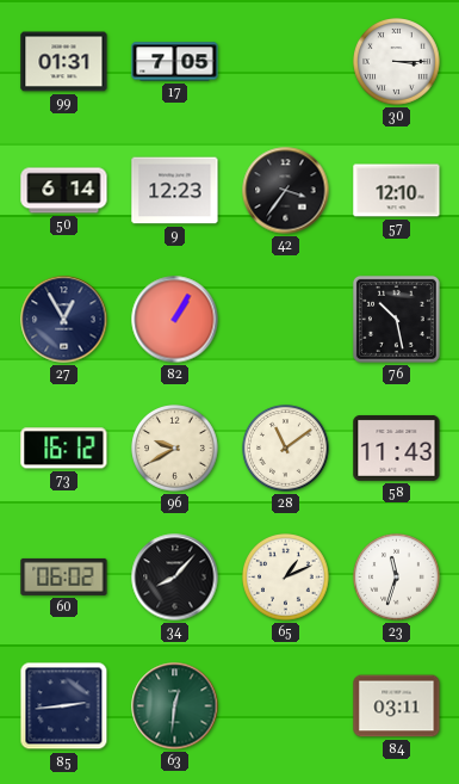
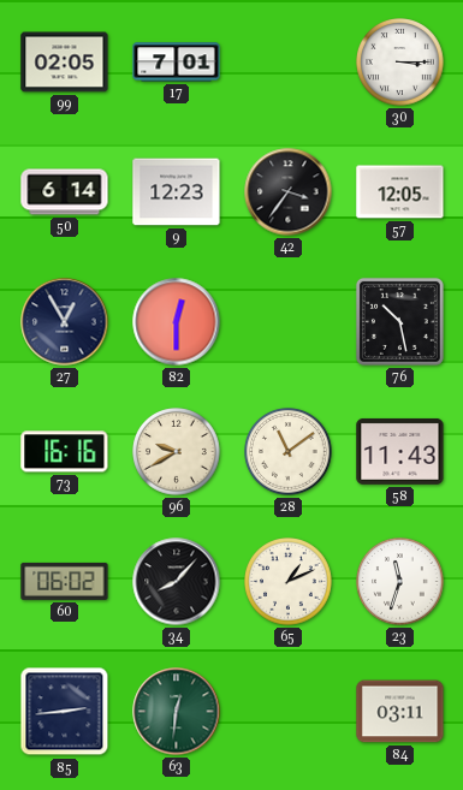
99: 01:31 -> 02:05
17: 7:05 -> 7:01
57: 12:10 -> 12:05
82: 1:05 -> 12:30
73: 16:12 -> 16:16
